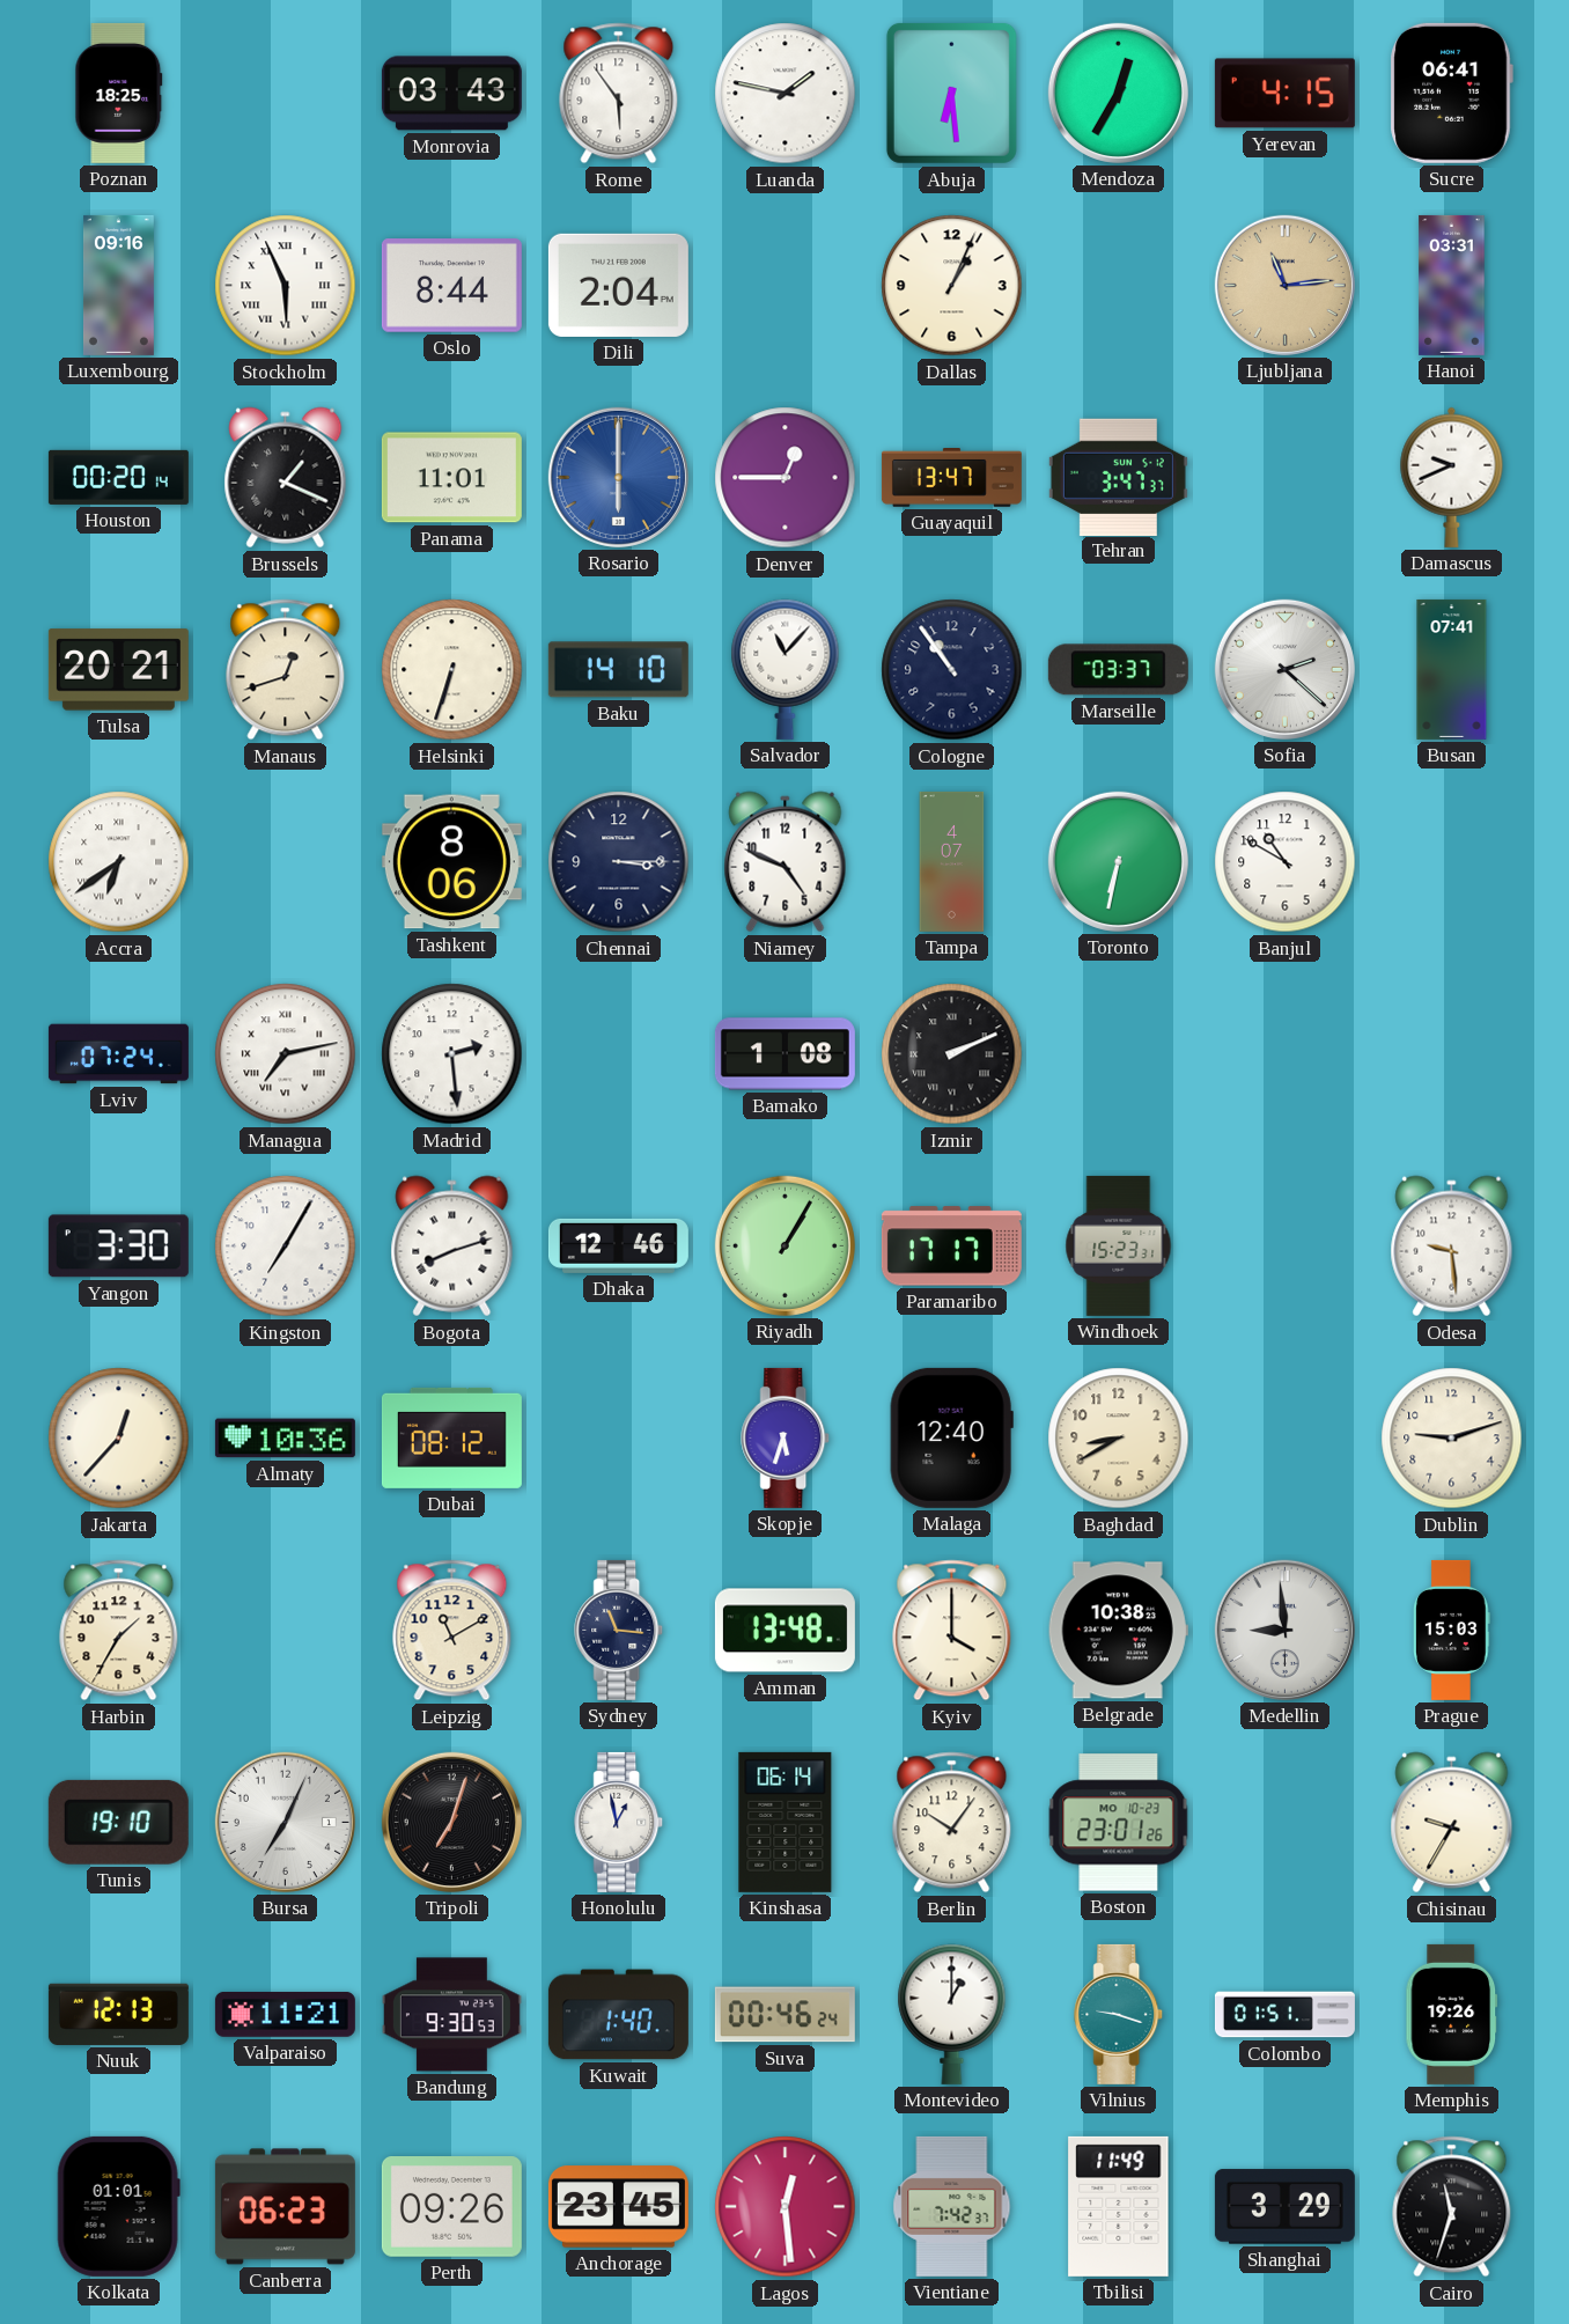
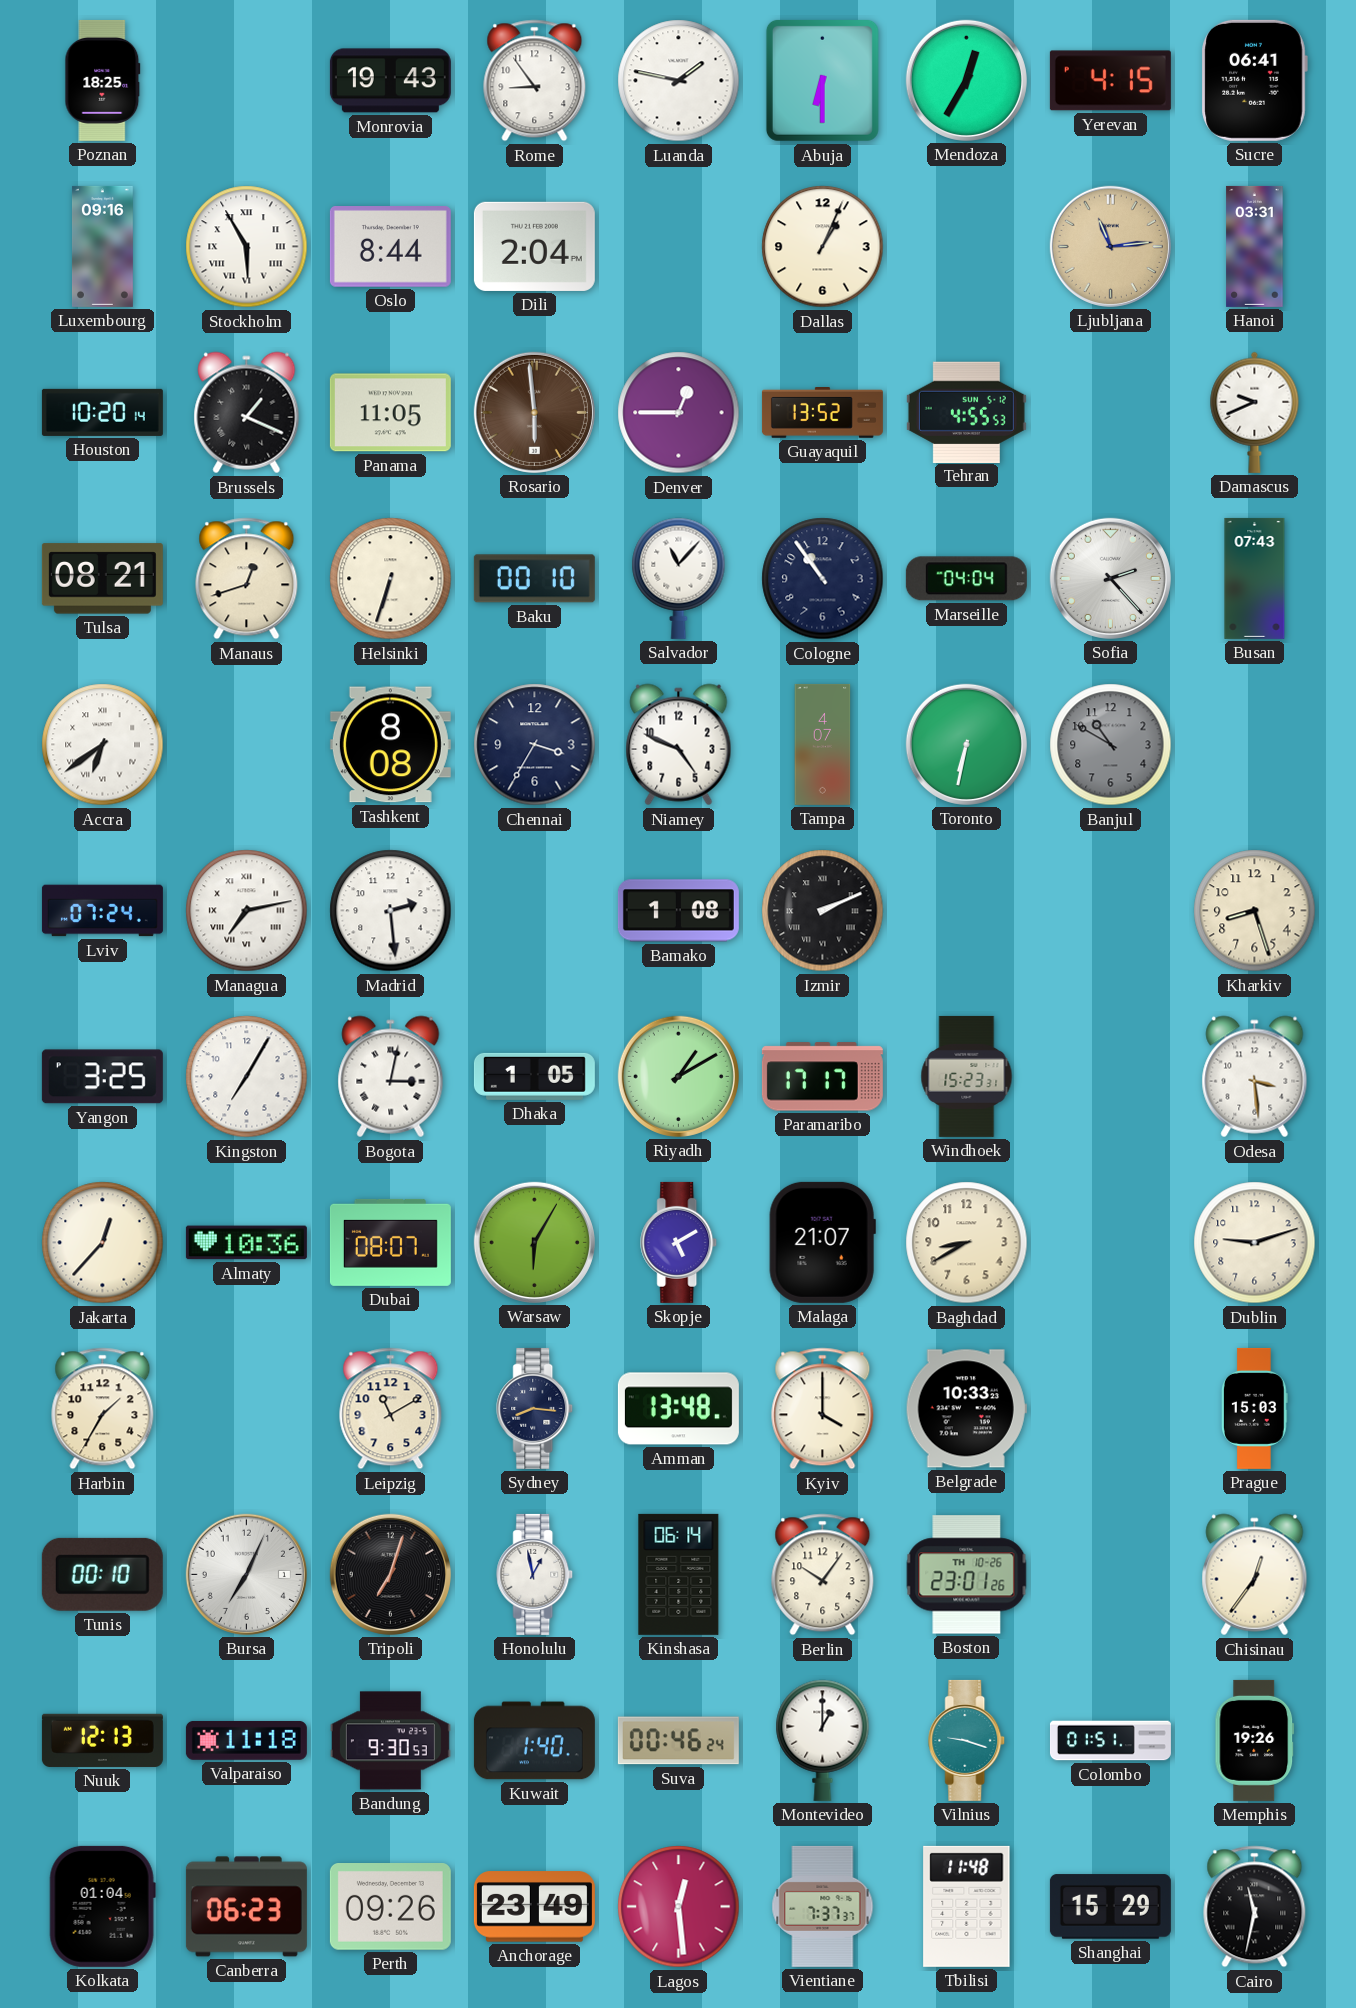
Monrovia: 03:43 -> 19:43
Rome: 5:54 -> 8:54
Abuja: 6:29 -> 6:30
Stockholm: 5:56 -> 5:55
Houston: 00:20 -> 10:20
Panama: 11:01 -> 11:05
Rosario: 6:00 -> 5:59
Rosario dial: blue -> brown
Guayaquil: 13:47 -> 13:52
Tehran: 3:47 -> 4:55
Tulsa: 20:21 -> 08:21
Baku: 14:10 -> 00:10
Marseille: 03:37 -> 04:04
Sofia: 2:22 -> 2:23
Busan: 07:41 -> 07:43
Tashkent: 8:06 -> 8:08
Chennai: 3:15 -> 3:35
Banjul dial: white -> grey
Kharkiv: none -> 8:27
Yangon: 3:30 -> 3:25
Bogota: 8:12 -> 3:02
Dhaka: 12:46 -> 1:05
Riyadh: 1:05 -> 1:10
Odesa: 9:29 -> 3:29
Dubai: 08:12 -> 08:07
Warsaw: none -> 6:05
Skopje: 5:33 -> 5:10
Malaga: 12:40 -> 21:07
Sydney: 11:16 -> 8:16
Belgrade: 10:38 -> 10:33
Medellin: 8:59 -> none
Tunis: 19:10 -> 00:10
Boston date: MO 10-23 -> TH 10-26
Chisinau: 9:35 -> 12:36
Valparaiso: 11:21 -> 11:18
Kolkata: 01:01 -> 01:04
Anchorage: 23:45 -> 23:49
Vientiane: 7:42 -> 7:37
Tbilisi: 11:49 -> 11:48
Shanghai: 3:29 -> 15:29
Cairo: 11:33 -> 11:32
